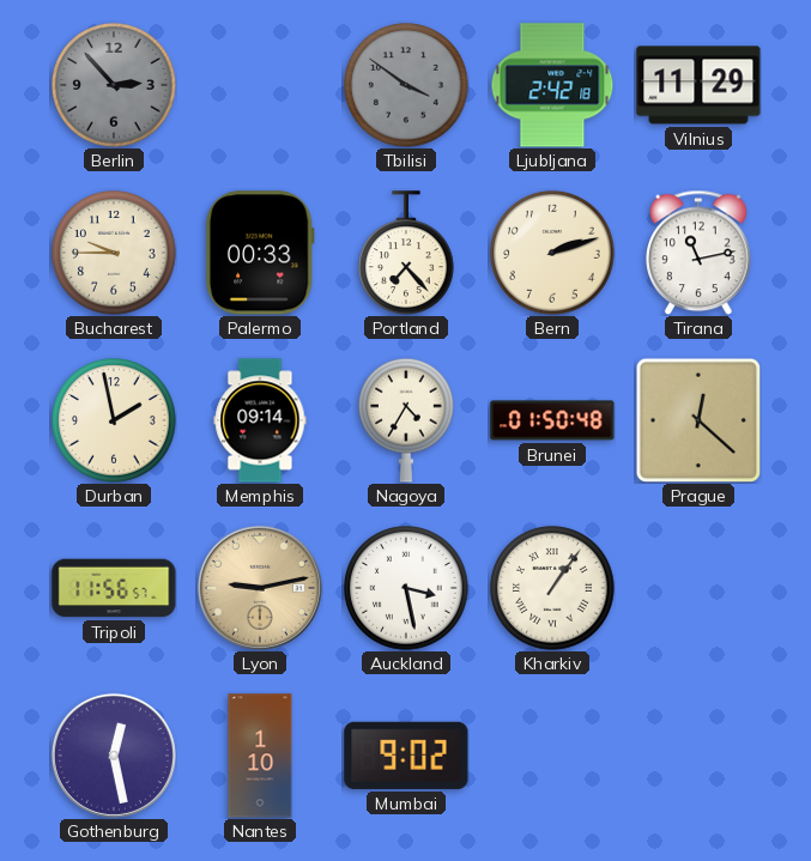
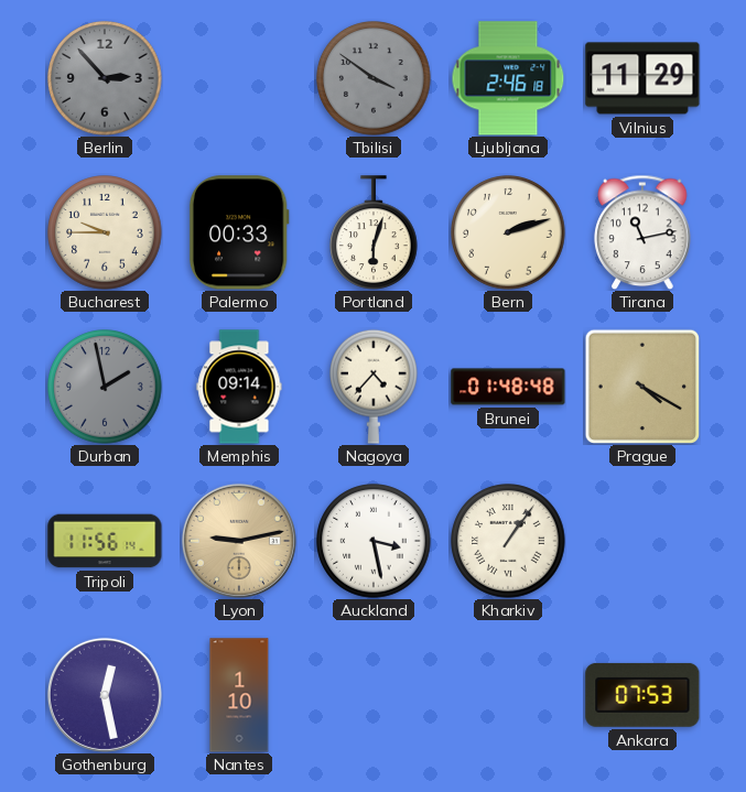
Ljubljana: 2:42 -> 2:46
Portland: 7:23 -> 6:03
Durban dial: cream -> grey
Nagoya: 4:35 -> 4:37
Brunei: 01:50 -> 01:48
Prague: 12:22 -> 4:20
Tripoli: 11:56:57 -> 11:56:14
Mumbai: 9:02 -> none
Ankara: none -> 07:53
